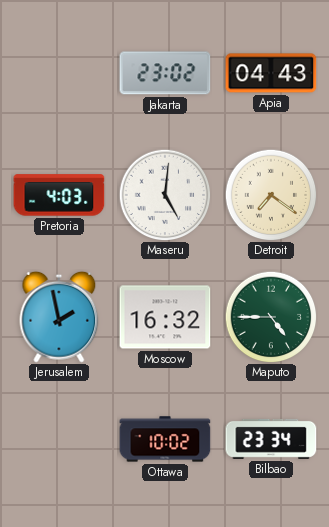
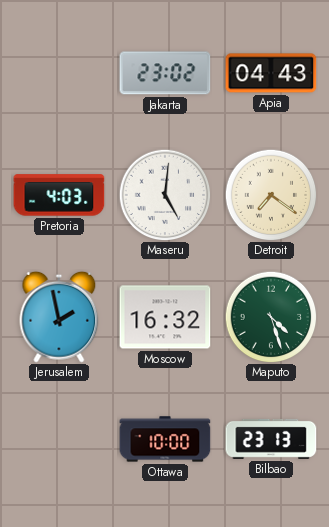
Maputo: 4:45 -> 4:27
Ottawa: 10:02 -> 10:00
Bilbao: 23:34 -> 23:13
